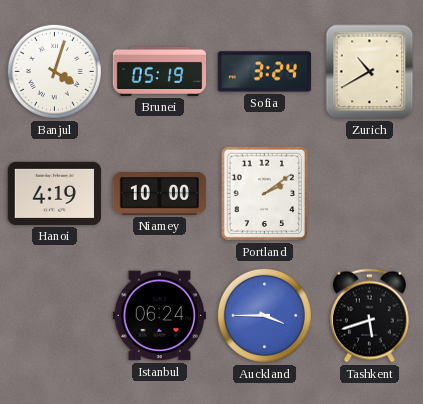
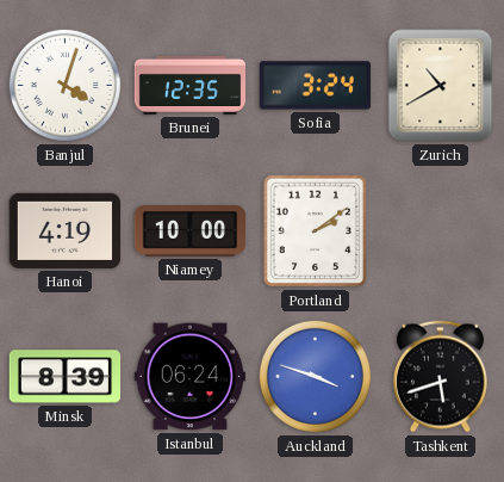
Brunei: 05:19 -> 12:35
Minsk: none -> 8:39
Auckland: 3:45 -> 3:48
